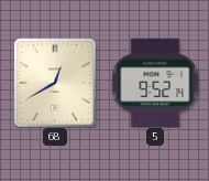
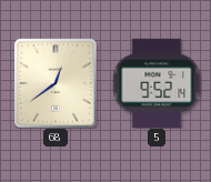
68: 12:40 -> 12:39
